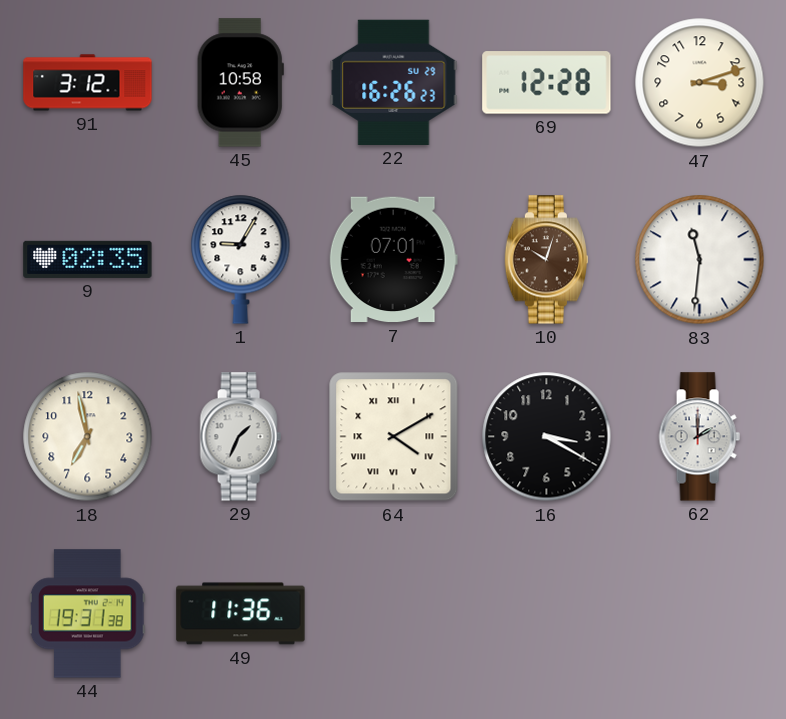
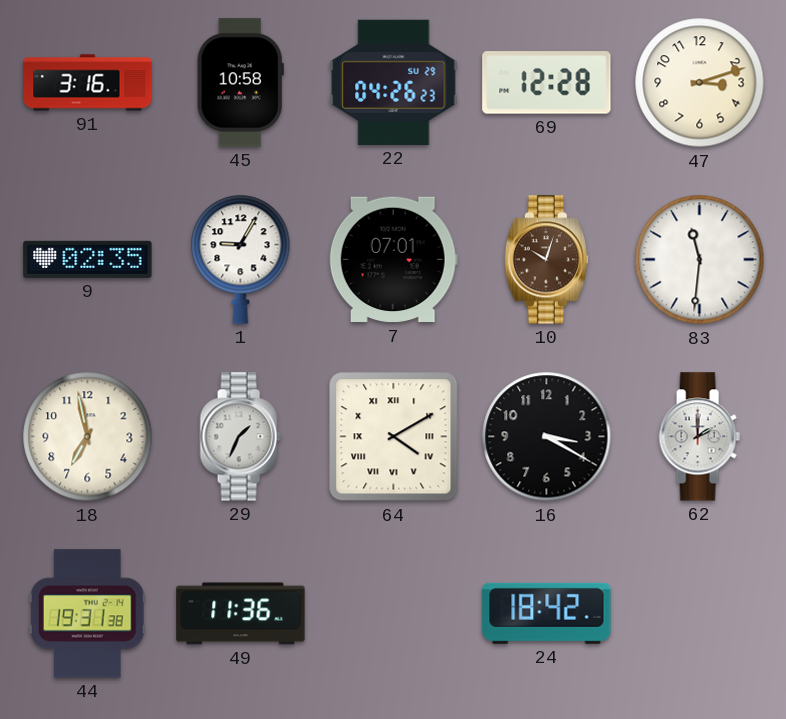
91: 3:12 -> 3:16
22: 16:26 -> 04:26
24: none -> 18:42
